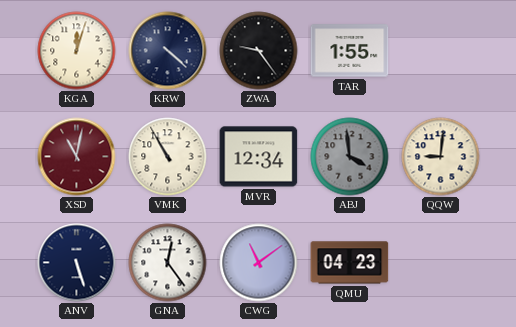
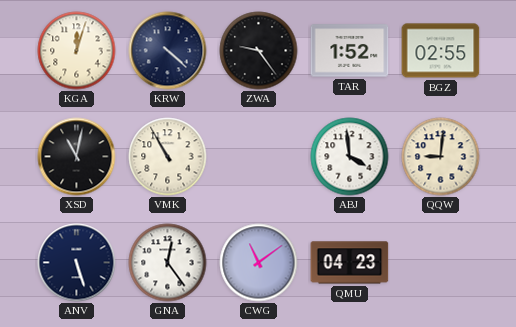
TAR: 1:55 -> 1:52
BGZ: none -> 02:55
XSD dial: burgundy -> black
MVR: 12:34 -> none
ABJ dial: grey -> white
